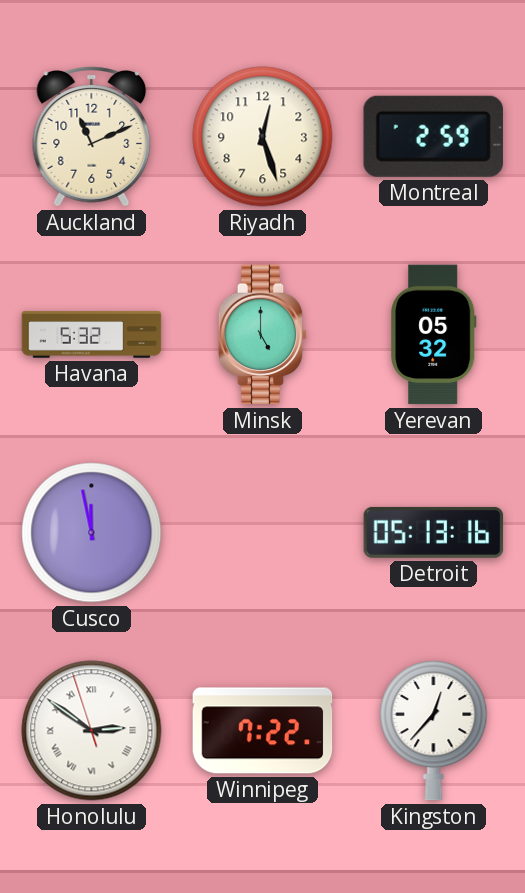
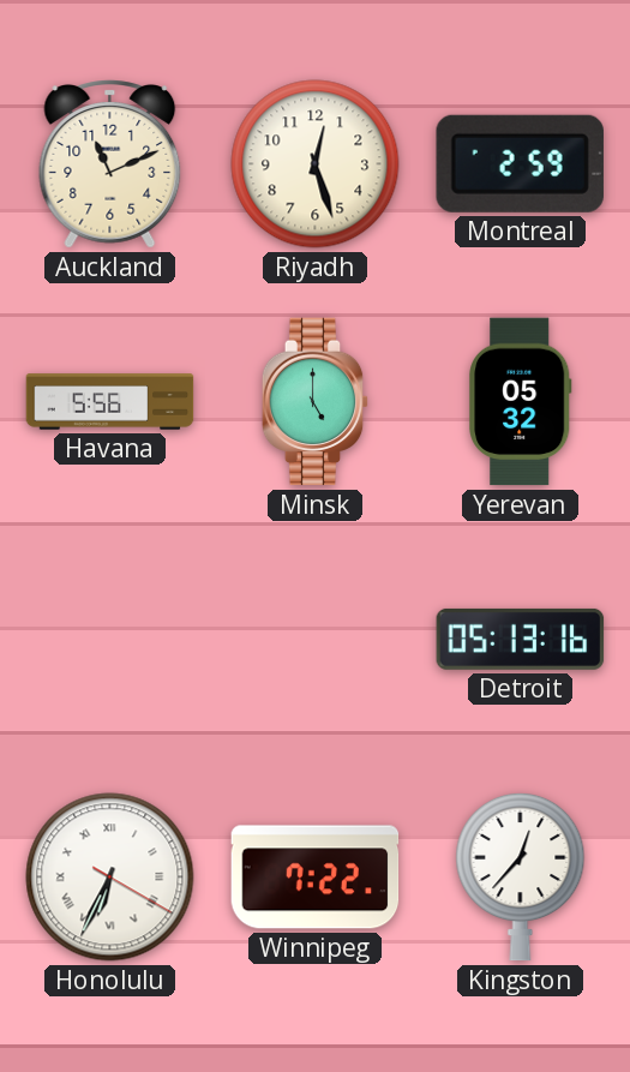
Havana: 5:32 -> 5:56
Cusco: 11:58 -> none
Honolulu: 2:50 -> 6:34
